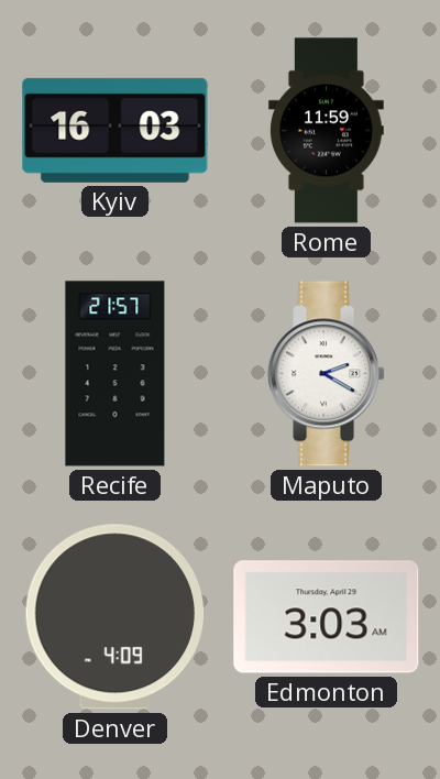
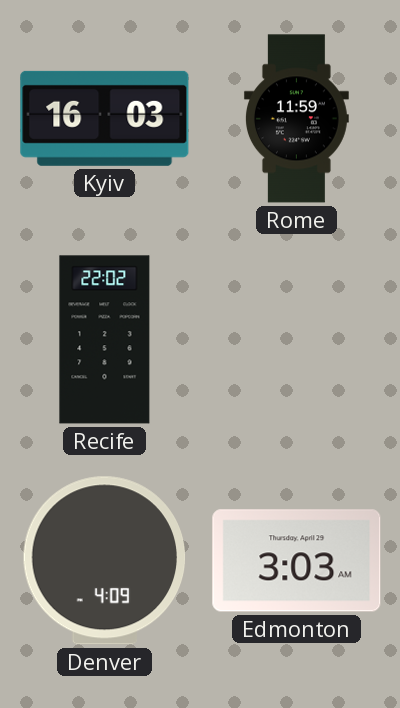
Recife: 21:57 -> 22:02
Maputo: 2:20 -> none
